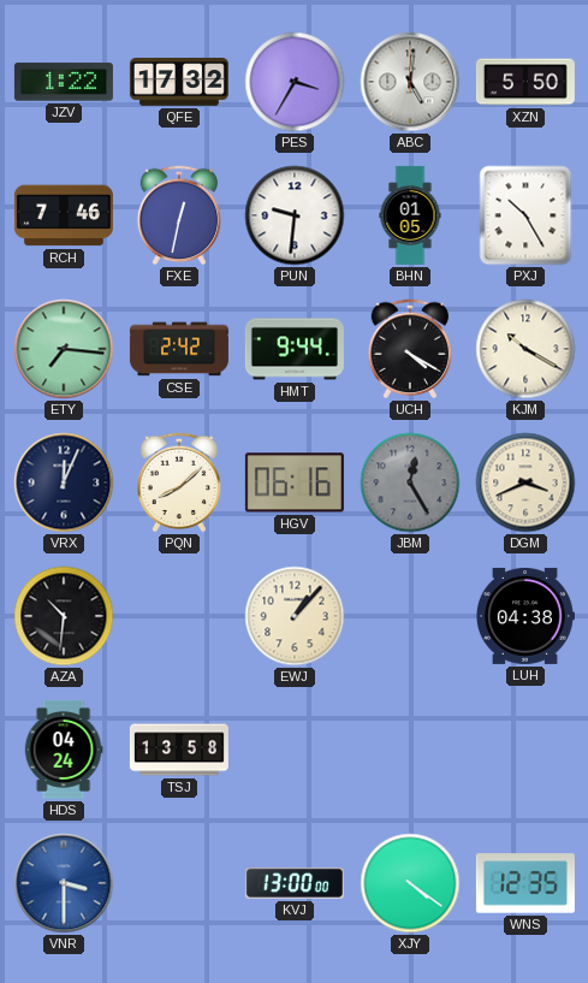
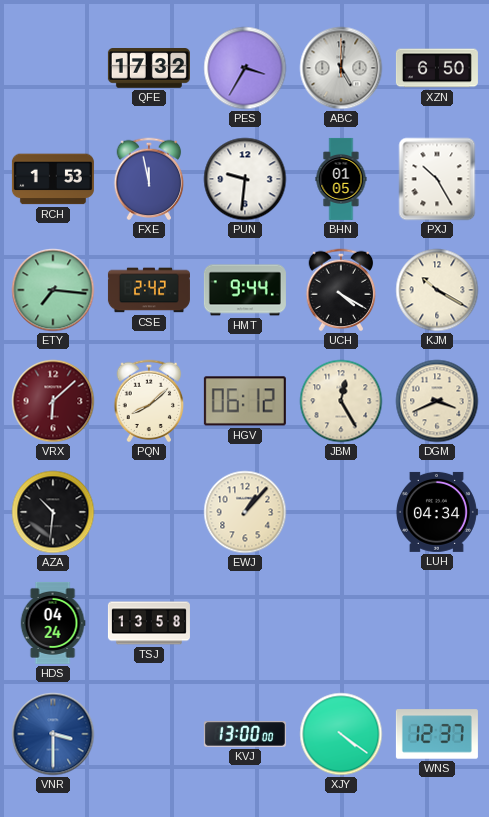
JZV: 1:22 -> none
XZN: 5:50 -> 6:50
RCH: 7:46 -> 1:53
FXE: 12:32 -> 11:58
VRX: 12:04 -> 6:08
VRX dial: navy -> burgundy
HGV: 06:16 -> 06:12
JBM dial: grey -> cream
LUH: 04:38 -> 04:34
WNS: 12:35 -> 12:37
